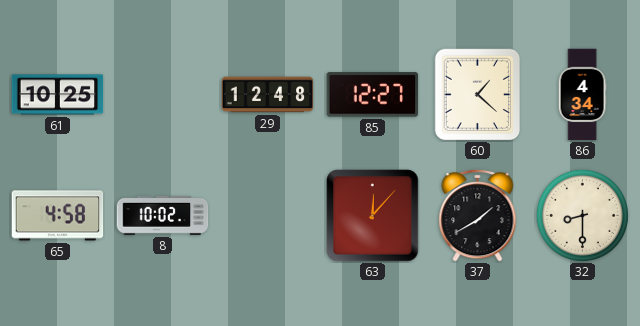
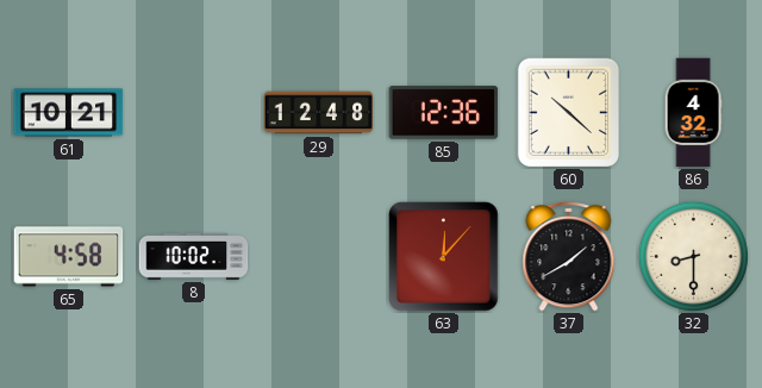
61: 10:25 -> 10:21
85: 12:27 -> 12:36
60: 1:22 -> 10:22
86: 4:34 -> 4:32
